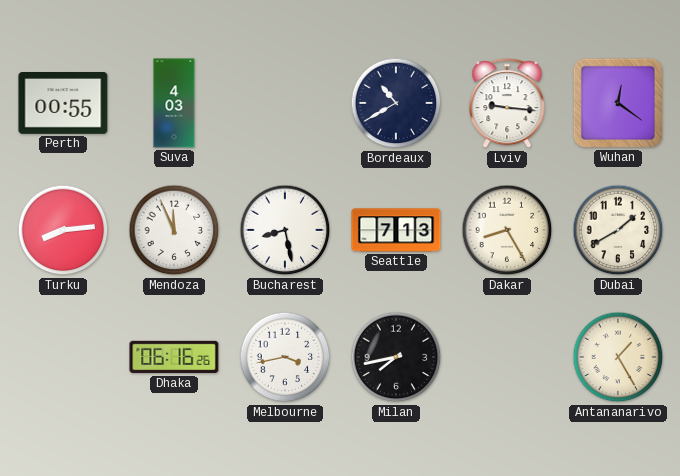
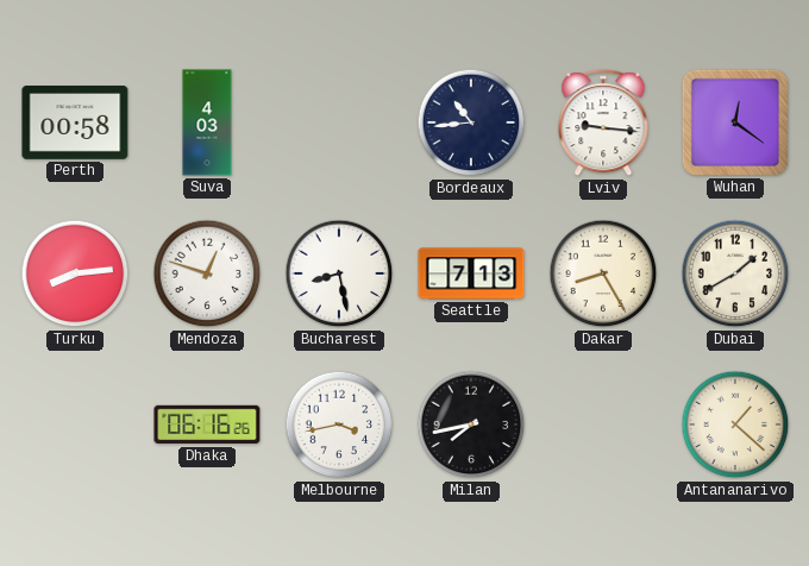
Perth: 00:55 -> 00:58
Bordeaux: 10:40 -> 10:44
Mendoza: 11:56 -> 12:48
Antananarivo: 1:25 -> 1:22
